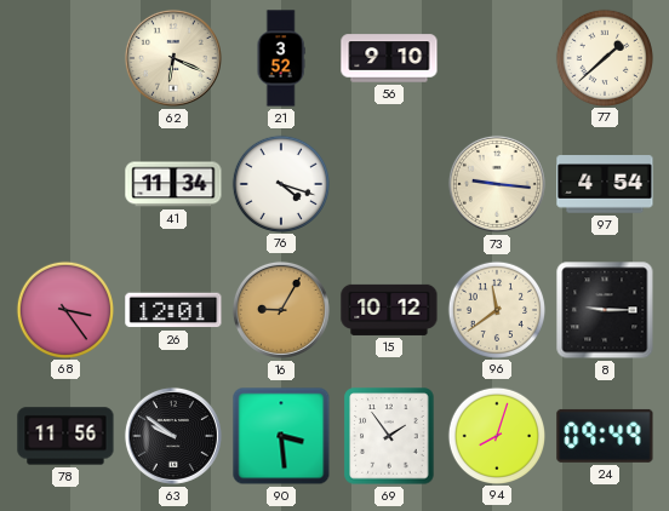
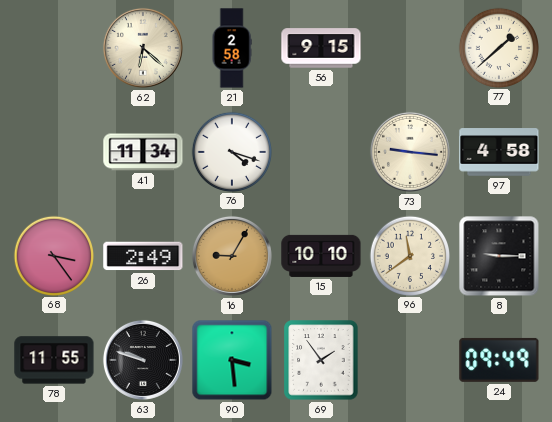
62: 6:19 -> 6:22
21: 3:52 -> 2:58
56: 9:10 -> 9:15
97: 4:54 -> 4:58
26: 12:01 -> 2:49
15: 10:12 -> 10:10
78: 11:56 -> 11:55
63: 9:51 -> 9:48
94: 8:03 -> none
